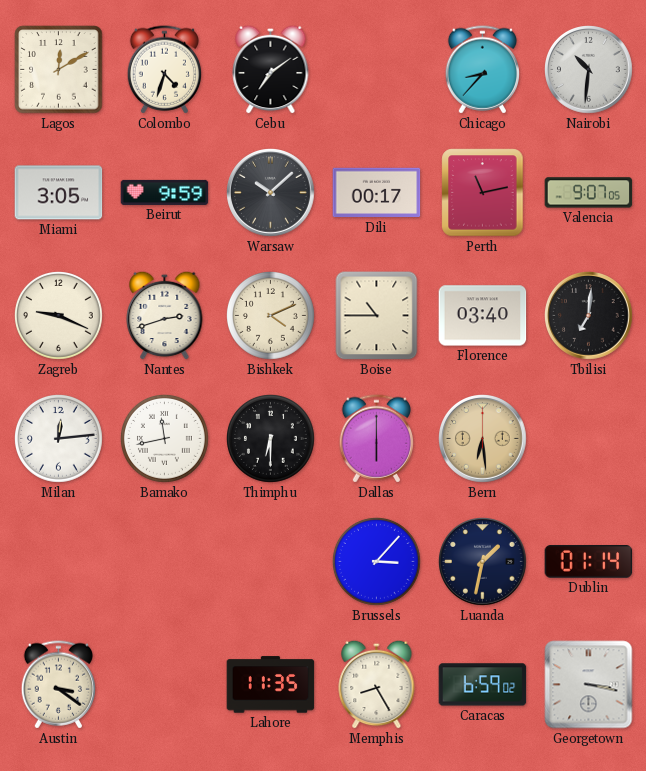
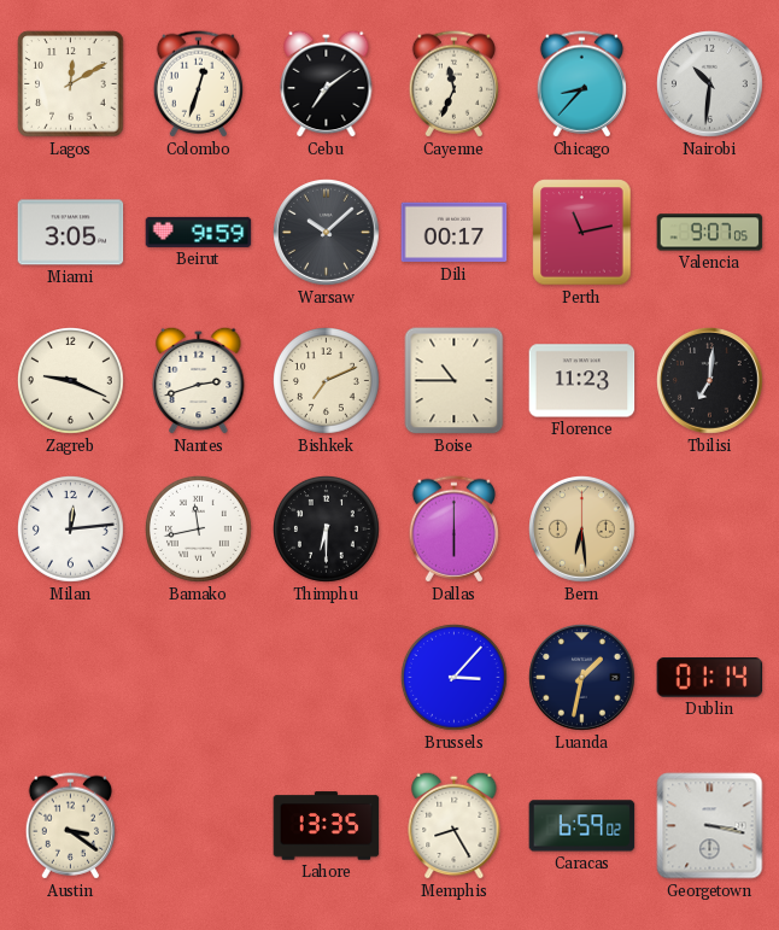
Colombo: 4:33 -> 12:33
Cayenne: none -> 11:34
Bishkek: 4:11 -> 7:11
Florence: 03:40 -> 11:23
Lahore: 11:35 -> 13:35
